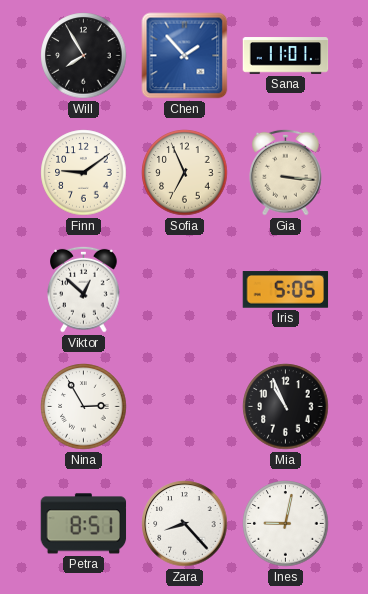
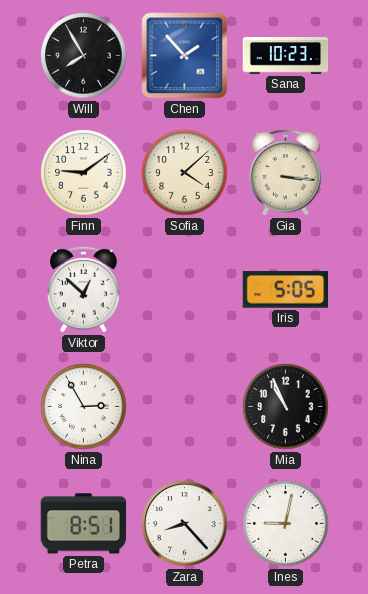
Sana: 11:01 -> 10:23
Sofia: 6:56 -> 4:08
